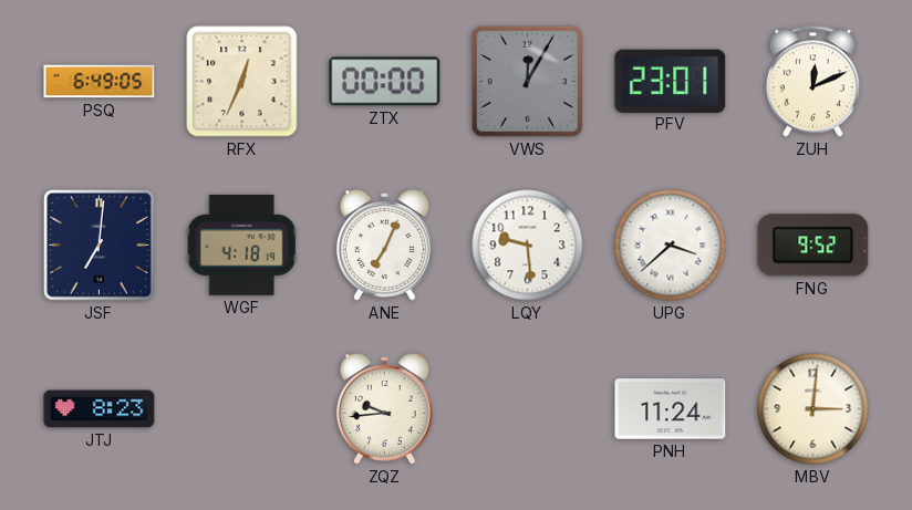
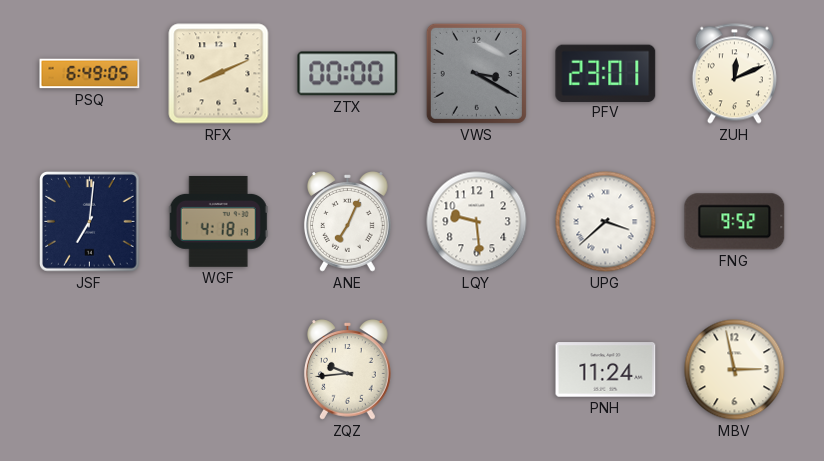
RFX: 12:34 -> 8:11
VWS: 12:05 -> 3:20
JTJ: 8:23 -> none
MBV: 3:01 -> 2:58
